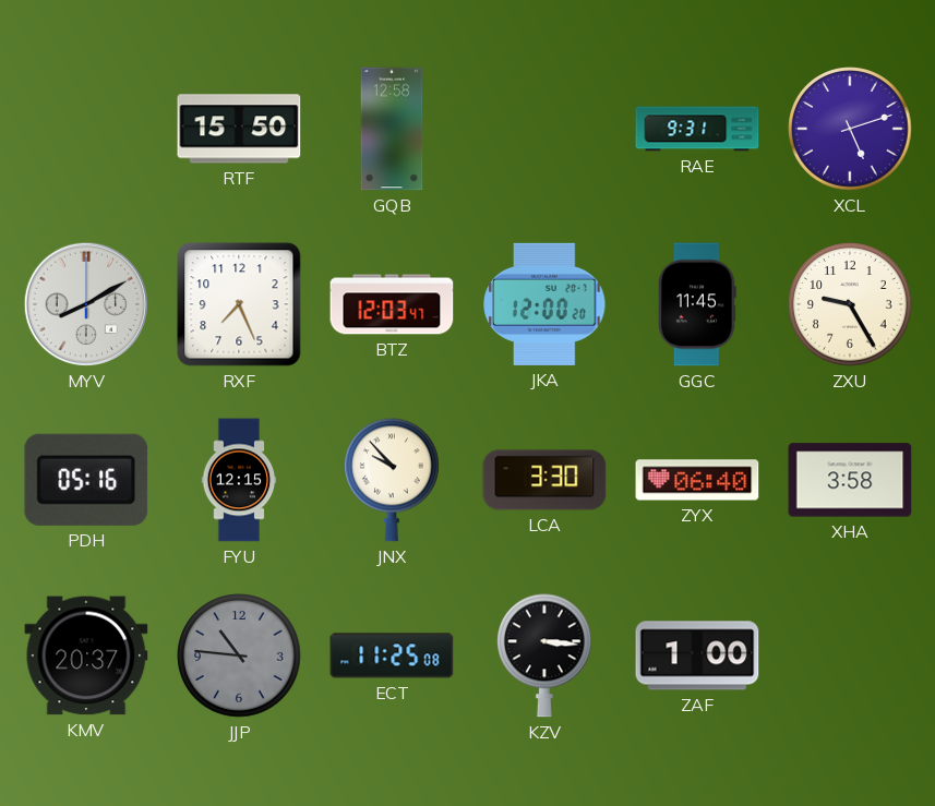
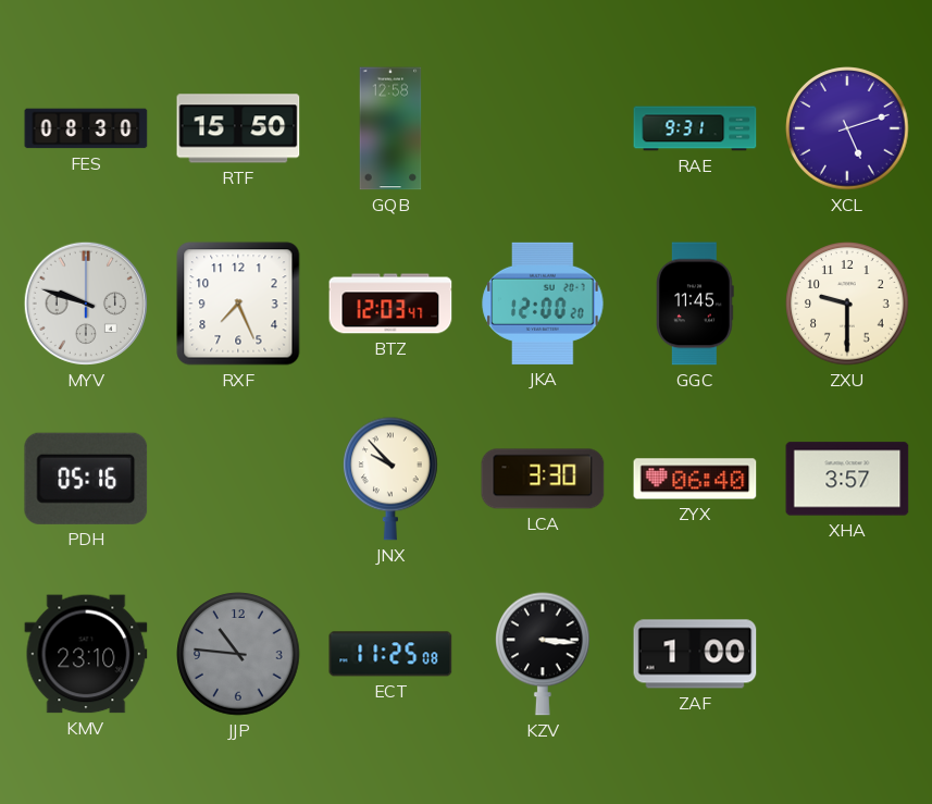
FES: none -> 08:30
MYV: 8:10 -> 9:48
ZXU: 9:25 -> 9:30
FYU: 12:15 -> none
XHA: 3:58 -> 3:57
KMV: 20:37 -> 23:10
